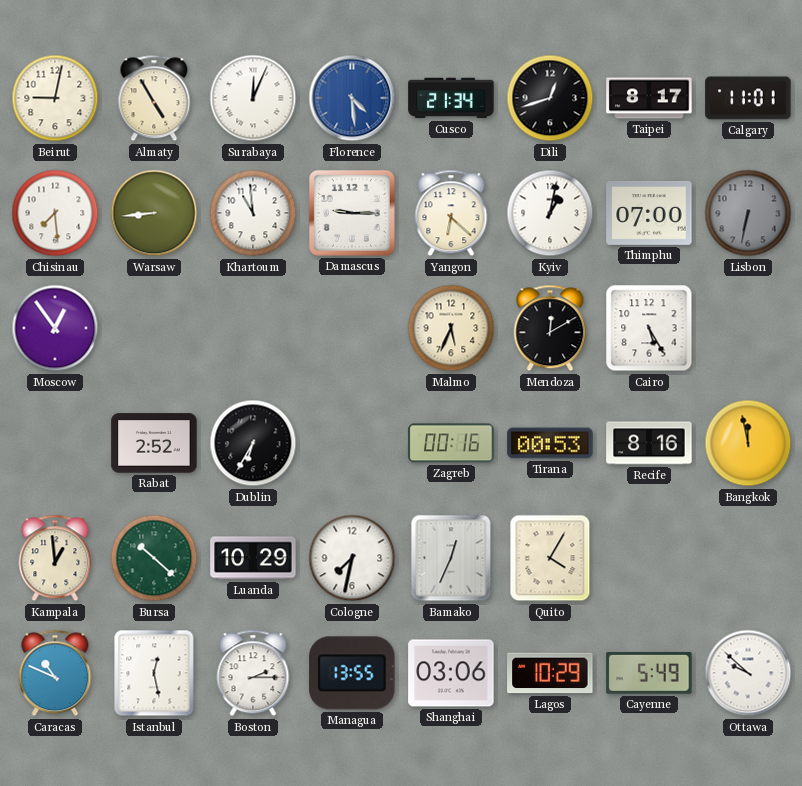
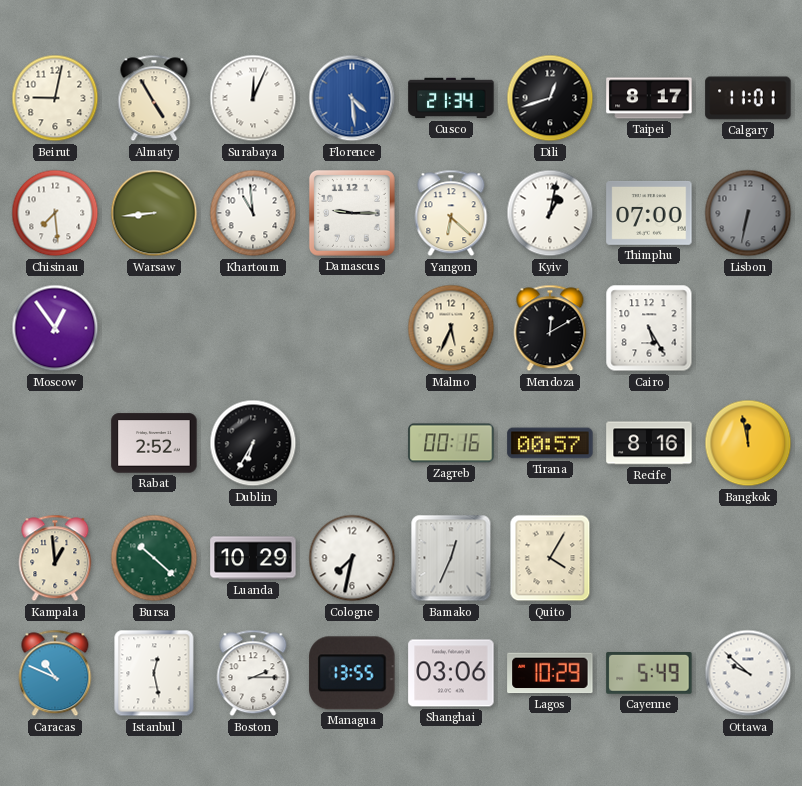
Tirana: 00:53 -> 00:57
